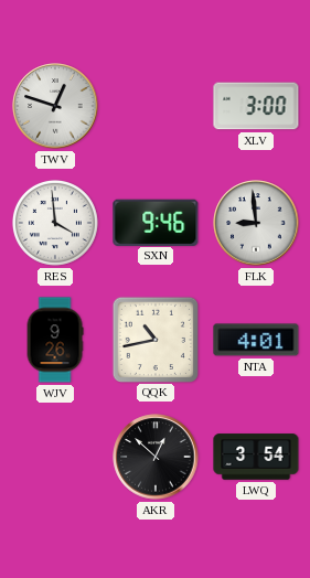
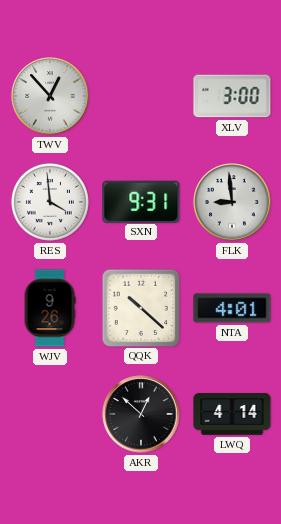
TWV: 12:48 -> 12:53
SXN: 9:46 -> 9:31
QQK: 10:43 -> 10:22
LWQ: 3:54 -> 4:14
